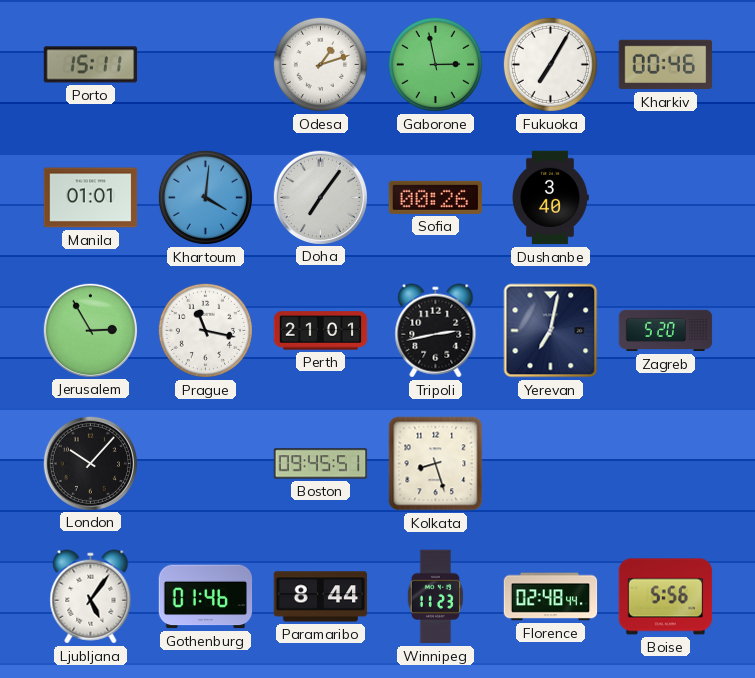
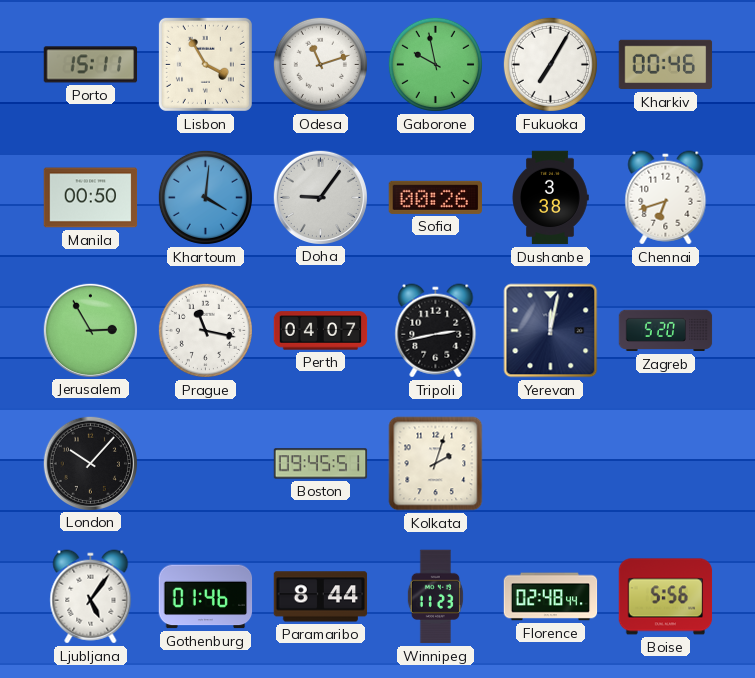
Lisbon: none -> 3:55
Odesa: 1:12 -> 11:12
Gaborone: 2:58 -> 9:58
Manila: 01:01 -> 00:50
Doha: 7:06 -> 9:06
Dushanbe: 3:40 -> 3:38
Chennai: none -> 6:42
Perth: 21:01 -> 04:07
Yerevan: 7:02 -> 12:02
Kolkata: 8:27 -> 2:03
